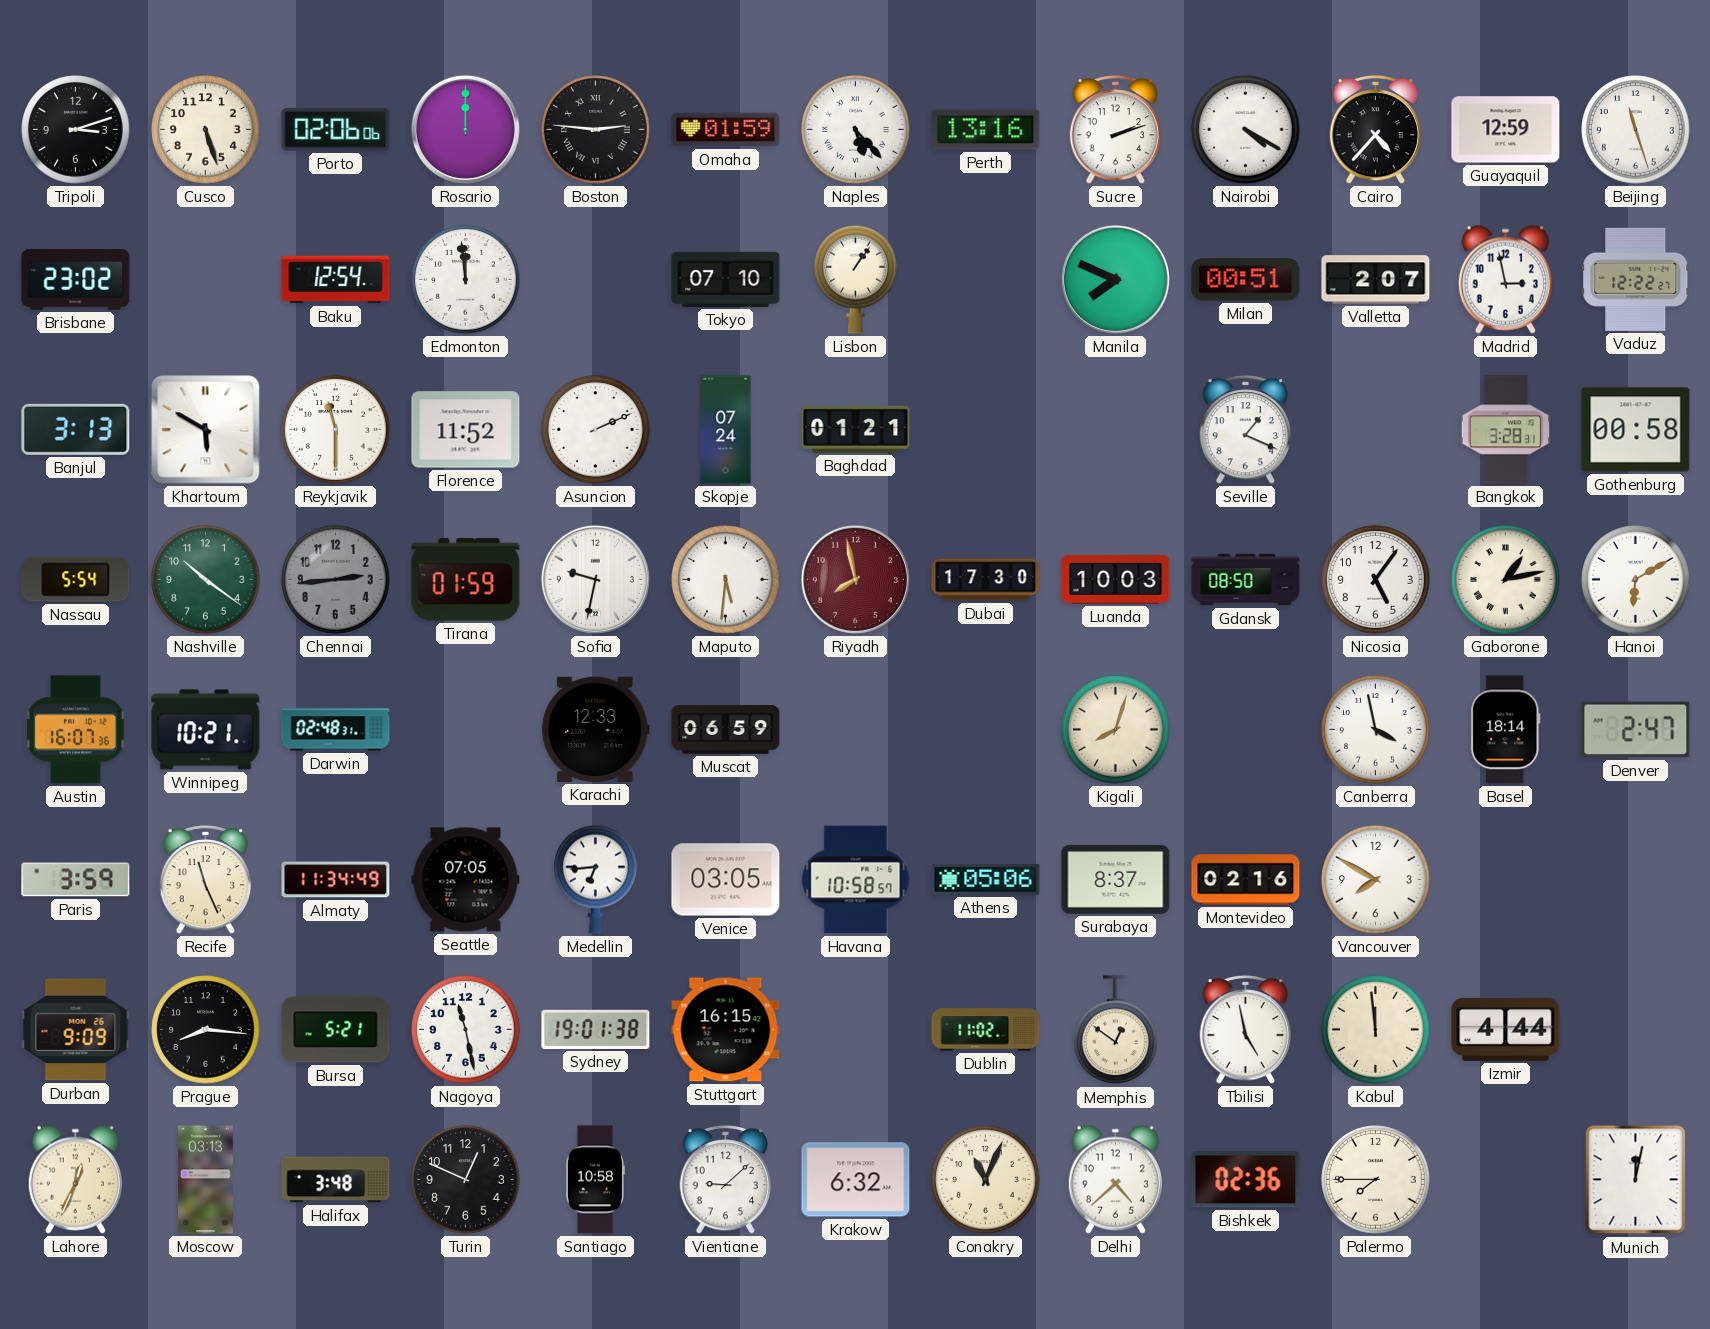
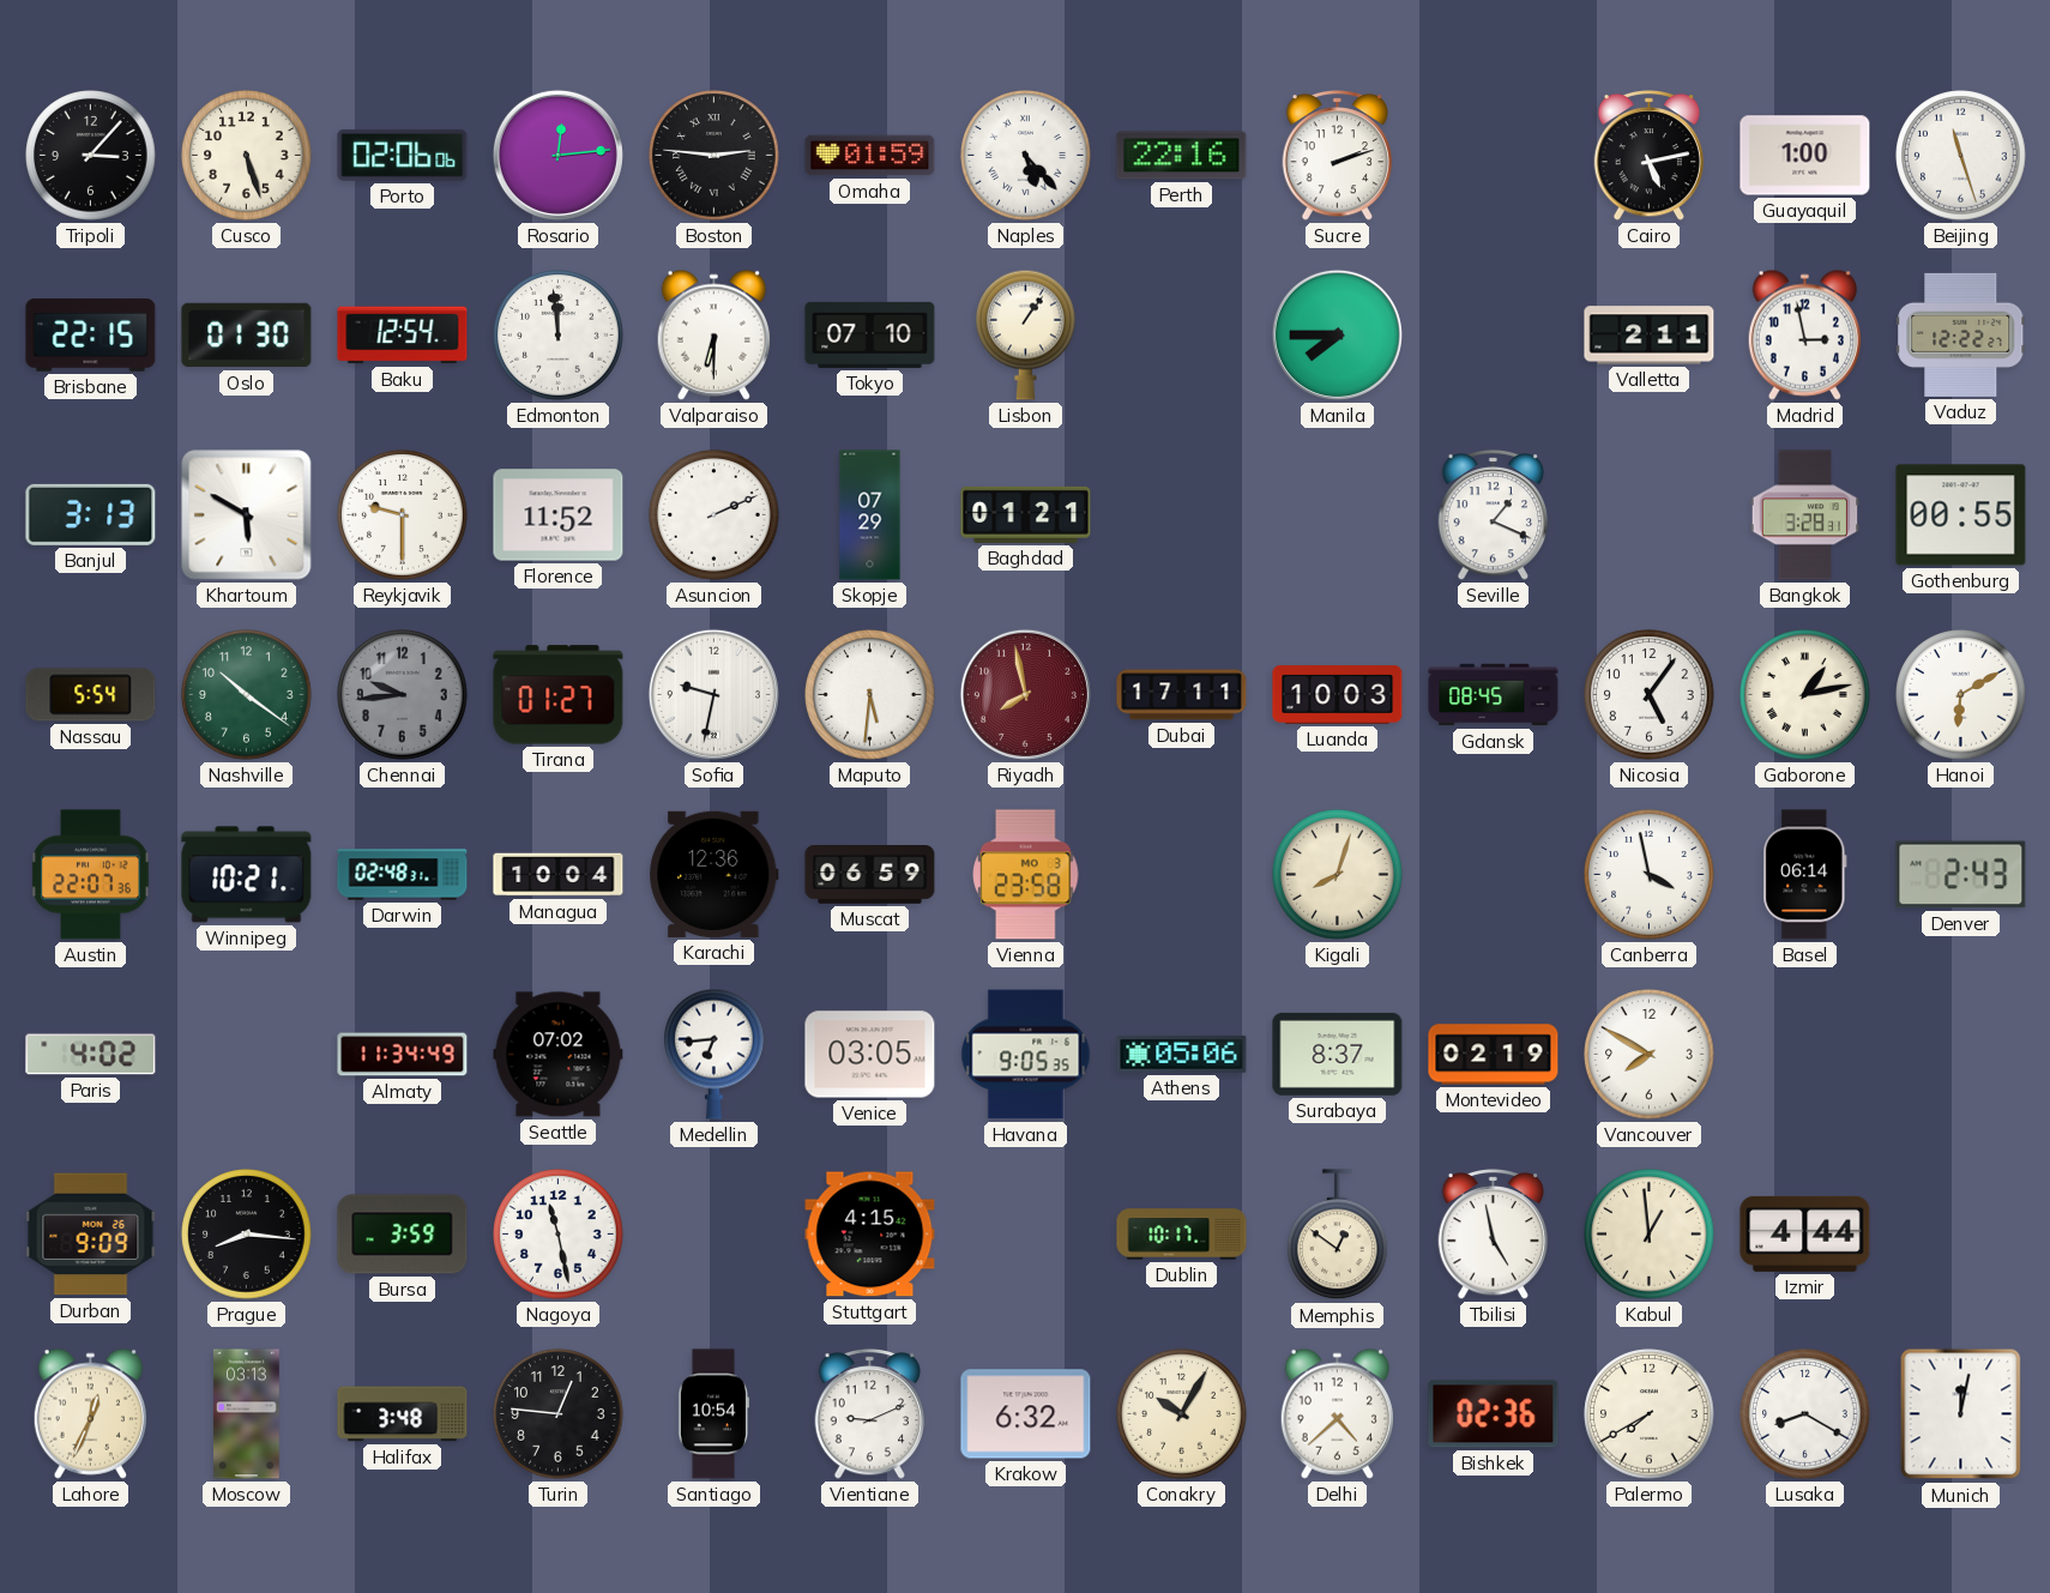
Tripoli: 3:12 -> 3:07
Rosario: 12:00 -> 12:14
Perth: 13:16 -> 22:16
Nairobi: 4:20 -> none
Cairo: 4:37 -> 5:13
Guayaquil: 12:59 -> 1:00
Brisbane: 23:02 -> 22:15
Oslo: none -> 01:30
Valparaiso: none -> 6:30
Manila: 7:49 -> 7:45
Milan: 00:51 -> none
Valletta: 2:07 -> 2:11
Reykjavik: 11:30 -> 9:30
Skopje: 07:24 -> 07:29
Gothenburg: 00:58 -> 00:55
Chennai: 2:44 -> 9:44
Tirana: 01:59 -> 01:27
Dubai: 17:30 -> 17:11
Gdansk: 08:50 -> 08:45
Austin: 16:07 -> 22:07
Managua: none -> 10:04
Karachi: 12:33 -> 12:36
Vienna: none -> 23:58
Basel: 18:14 -> 06:14
Denver: 2:47 -> 2:43
Paris: 3:59 -> 4:02
Recife: 11:26 -> none
Seattle: 07:05 -> 07:02
Havana: 10:58 -> 9:05
Montevideo: 02:16 -> 02:19
Bursa: 5:21 -> 3:59
Sydney: 19:01 -> none
Stuttgart: 16:15 -> 4:15
Dublin: 11:02 -> 10:17
Kabul: 11:59 -> 12:59
Turin: 12:49 -> 12:46
Santiago: 10:58 -> 10:54
Vientiane: 9:08 -> 9:11
Conakry: 11:04 -> 10:05
Palermo: 7:45 -> 7:40
Lusaka: none -> 8:20
